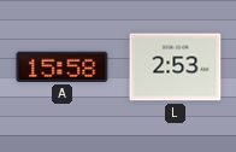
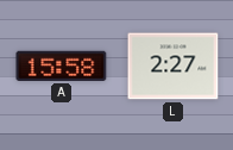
L: 2:53 -> 2:27
